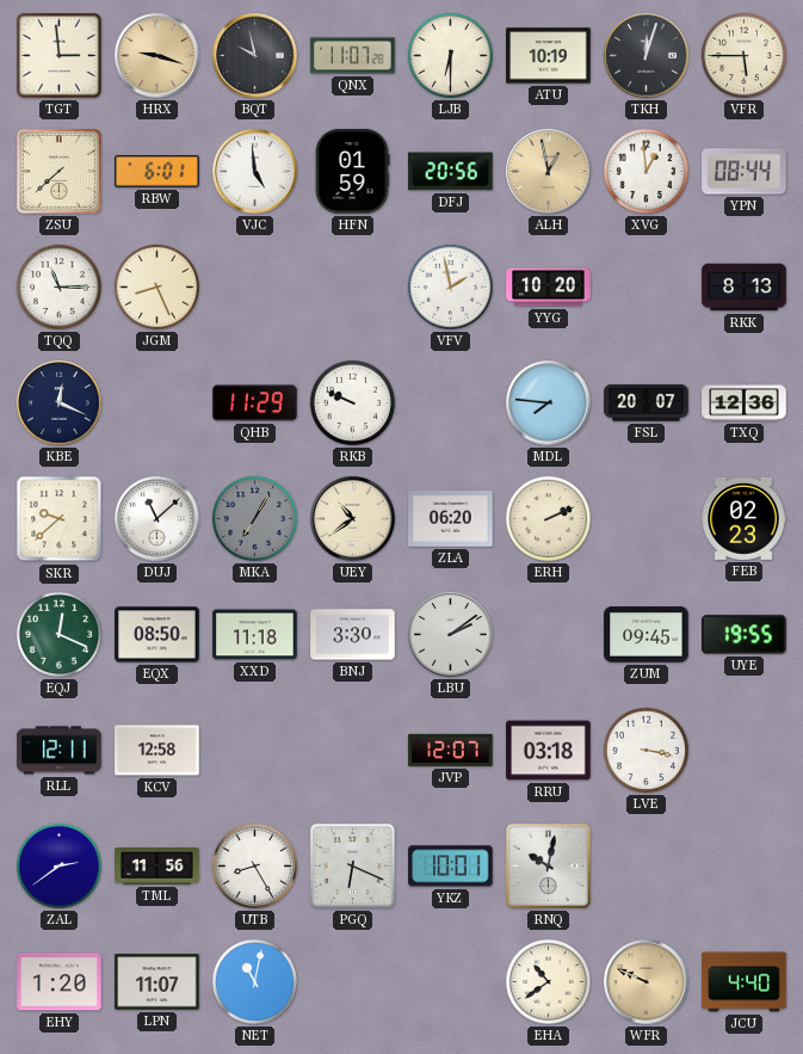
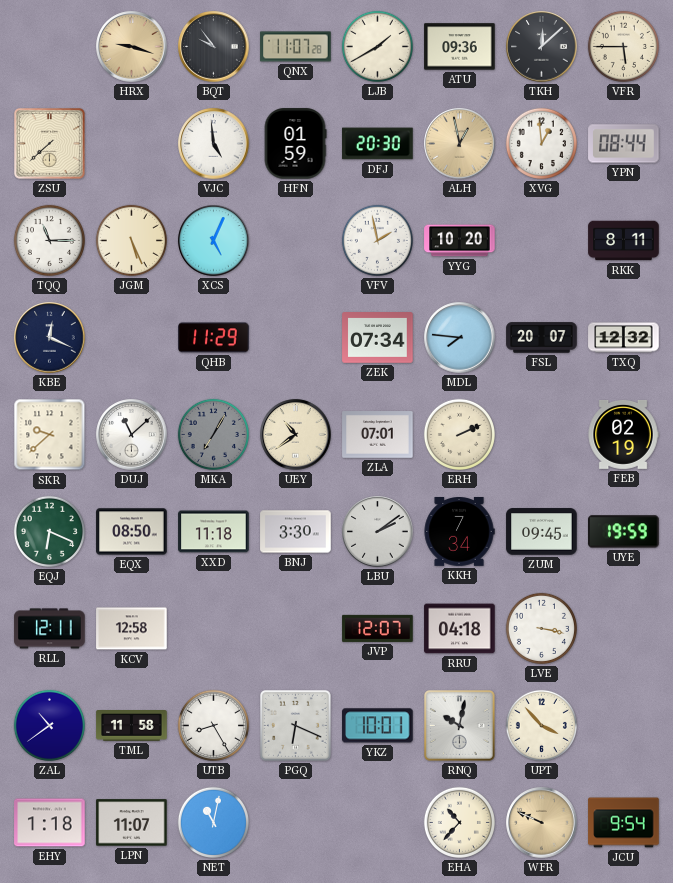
TGT: 2:59 -> none
BQT: 9:58 -> 9:54
LJB: 6:30 -> 1:40
ATU: 10:19 -> 09:36
TKH: 12:03 -> 12:08
RBW: 6:01 -> none
DFJ: 20:56 -> 20:30
JGM: 8:26 -> 5:26
XCS: none -> 5:04
RKK: 8:13 -> 8:11
RKB: 9:49 -> none
ZEK: none -> 07:34
TXQ: 12:36 -> 12:32
ZLA: 06:20 -> 07:01
FEB: 02:23 -> 02:19
EQJ: 12:19 -> 6:19
KKH: none -> 7:34
UYE: 19:55 -> 19:59
RRU: 03:18 -> 04:18
ZAL: 2:39 -> 10:39
TML: 11:56 -> 11:58
UPT: none -> 3:53
EHY: 1:20 -> 1:18
EHA: 10:39 -> 10:37
JCU: 4:40 -> 9:54
